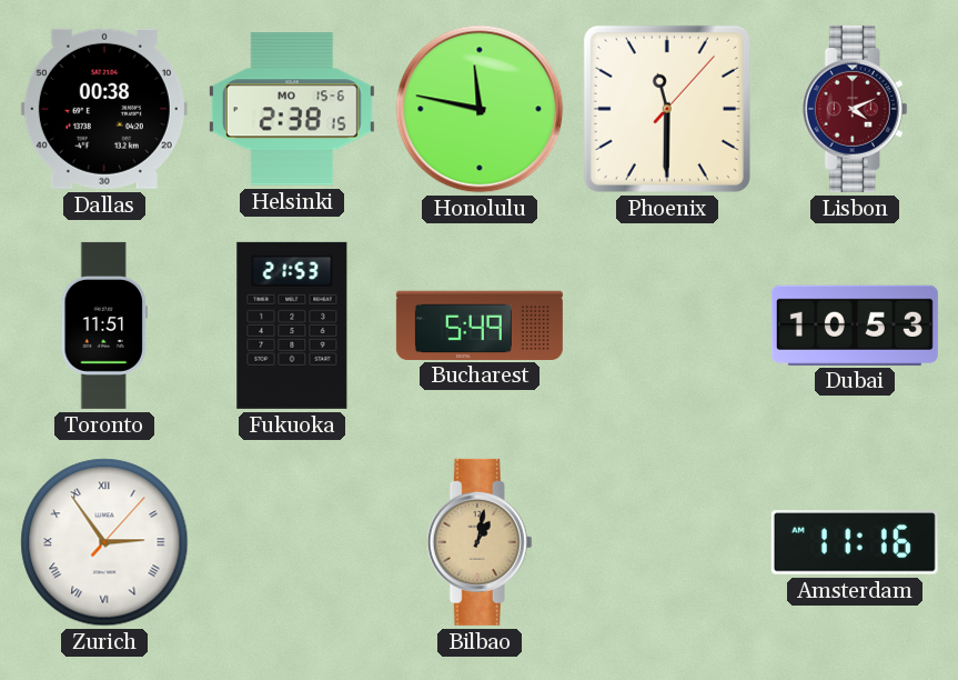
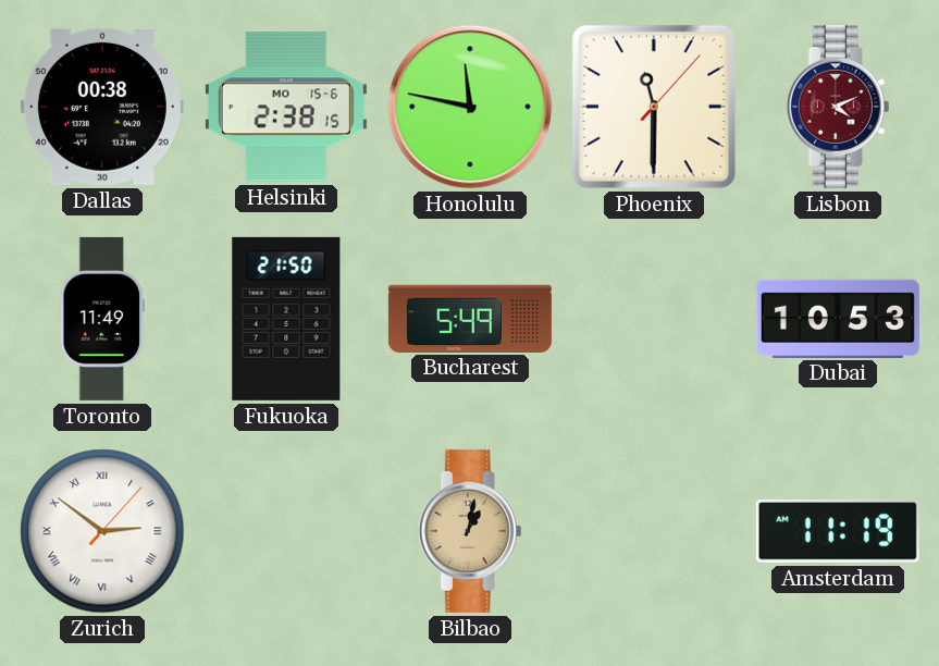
Toronto: 11:51 -> 11:49
Fukuoka: 21:53 -> 21:50
Zurich: 2:54 -> 2:51
Amsterdam: 11:16 -> 11:19
